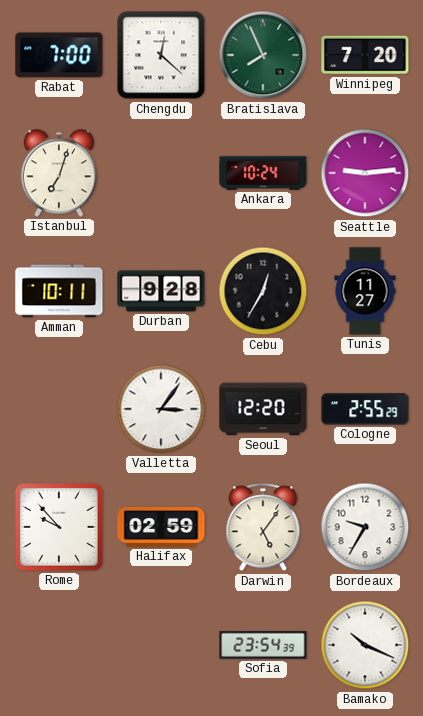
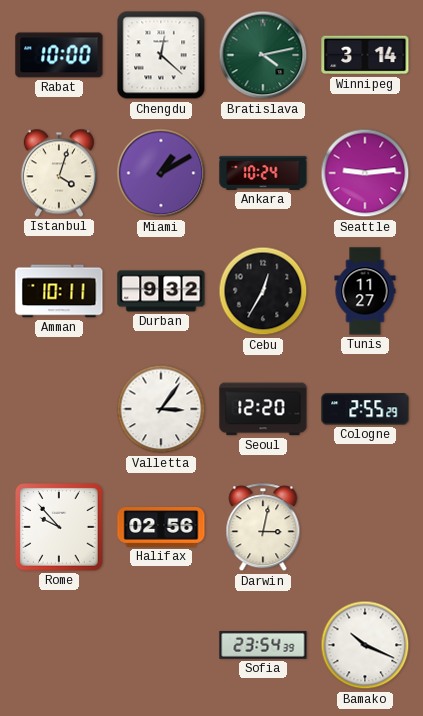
Rabat: 7:00 -> 10:00
Bratislava: 7:56 -> 4:13
Winnipeg: 7:20 -> 3:14
Istanbul: 7:03 -> 4:03
Miami: none -> 1:10
Durban: 9:28 -> 9:32
Halifax: 02:59 -> 02:56
Darwin: 5:06 -> 3:02
Bordeaux: 9:35 -> none
